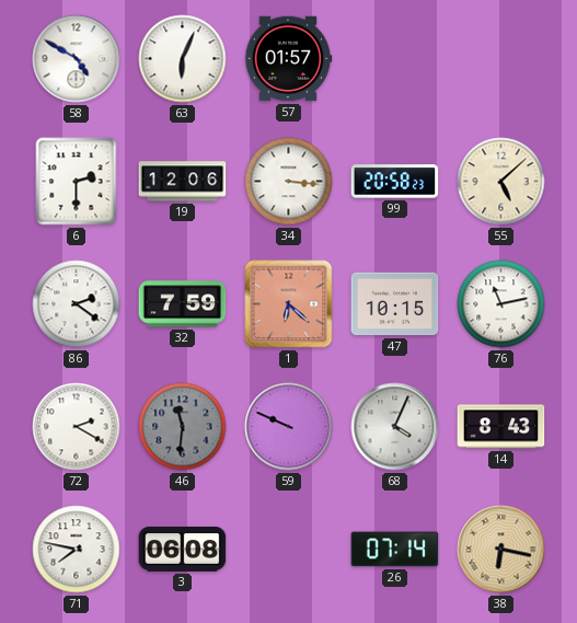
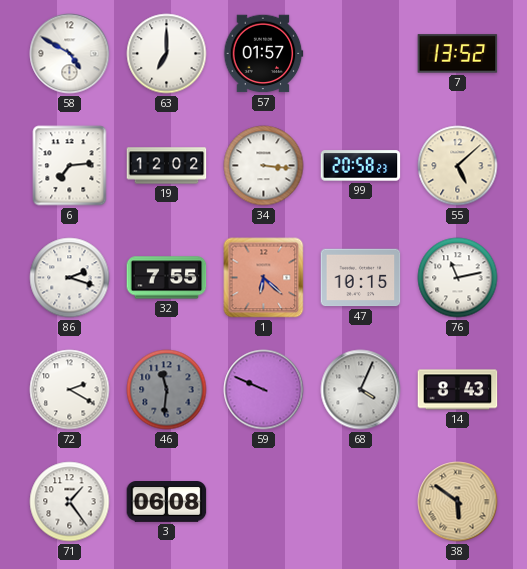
63: 6:04 -> 7:00
7: none -> 13:52
6: 2:30 -> 7:14
19: 12:06 -> 12:02
86: 2:21 -> 2:18
32: 7:59 -> 7:55
71: 7:47 -> 1:24
26: 07:14 -> none
38: 6:17 -> 5:51
